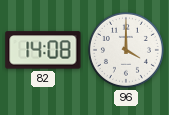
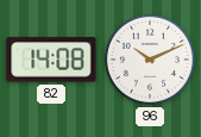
96: 4:00 -> 10:11
